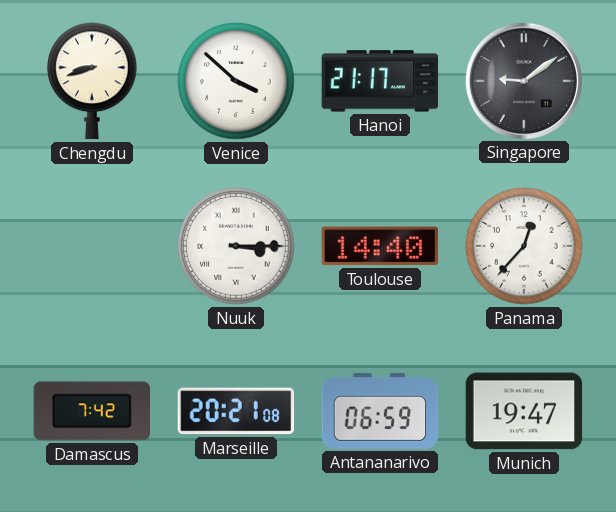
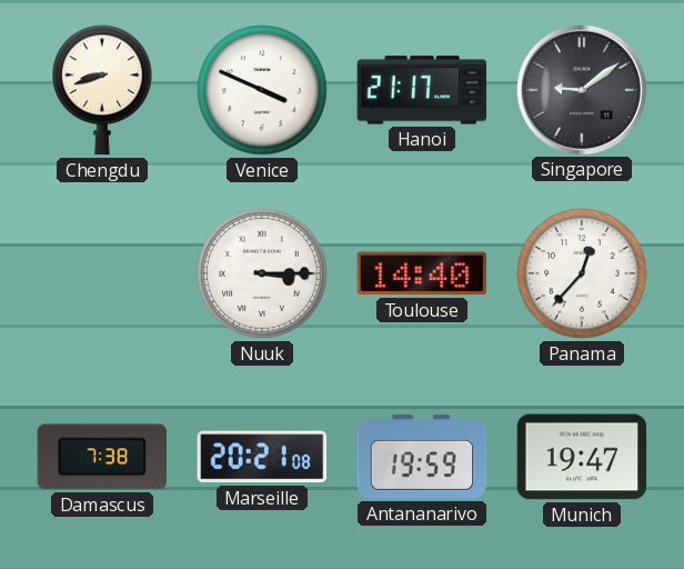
Venice: 3:52 -> 3:49
Damascus: 7:42 -> 7:38
Antananarivo: 06:59 -> 19:59
